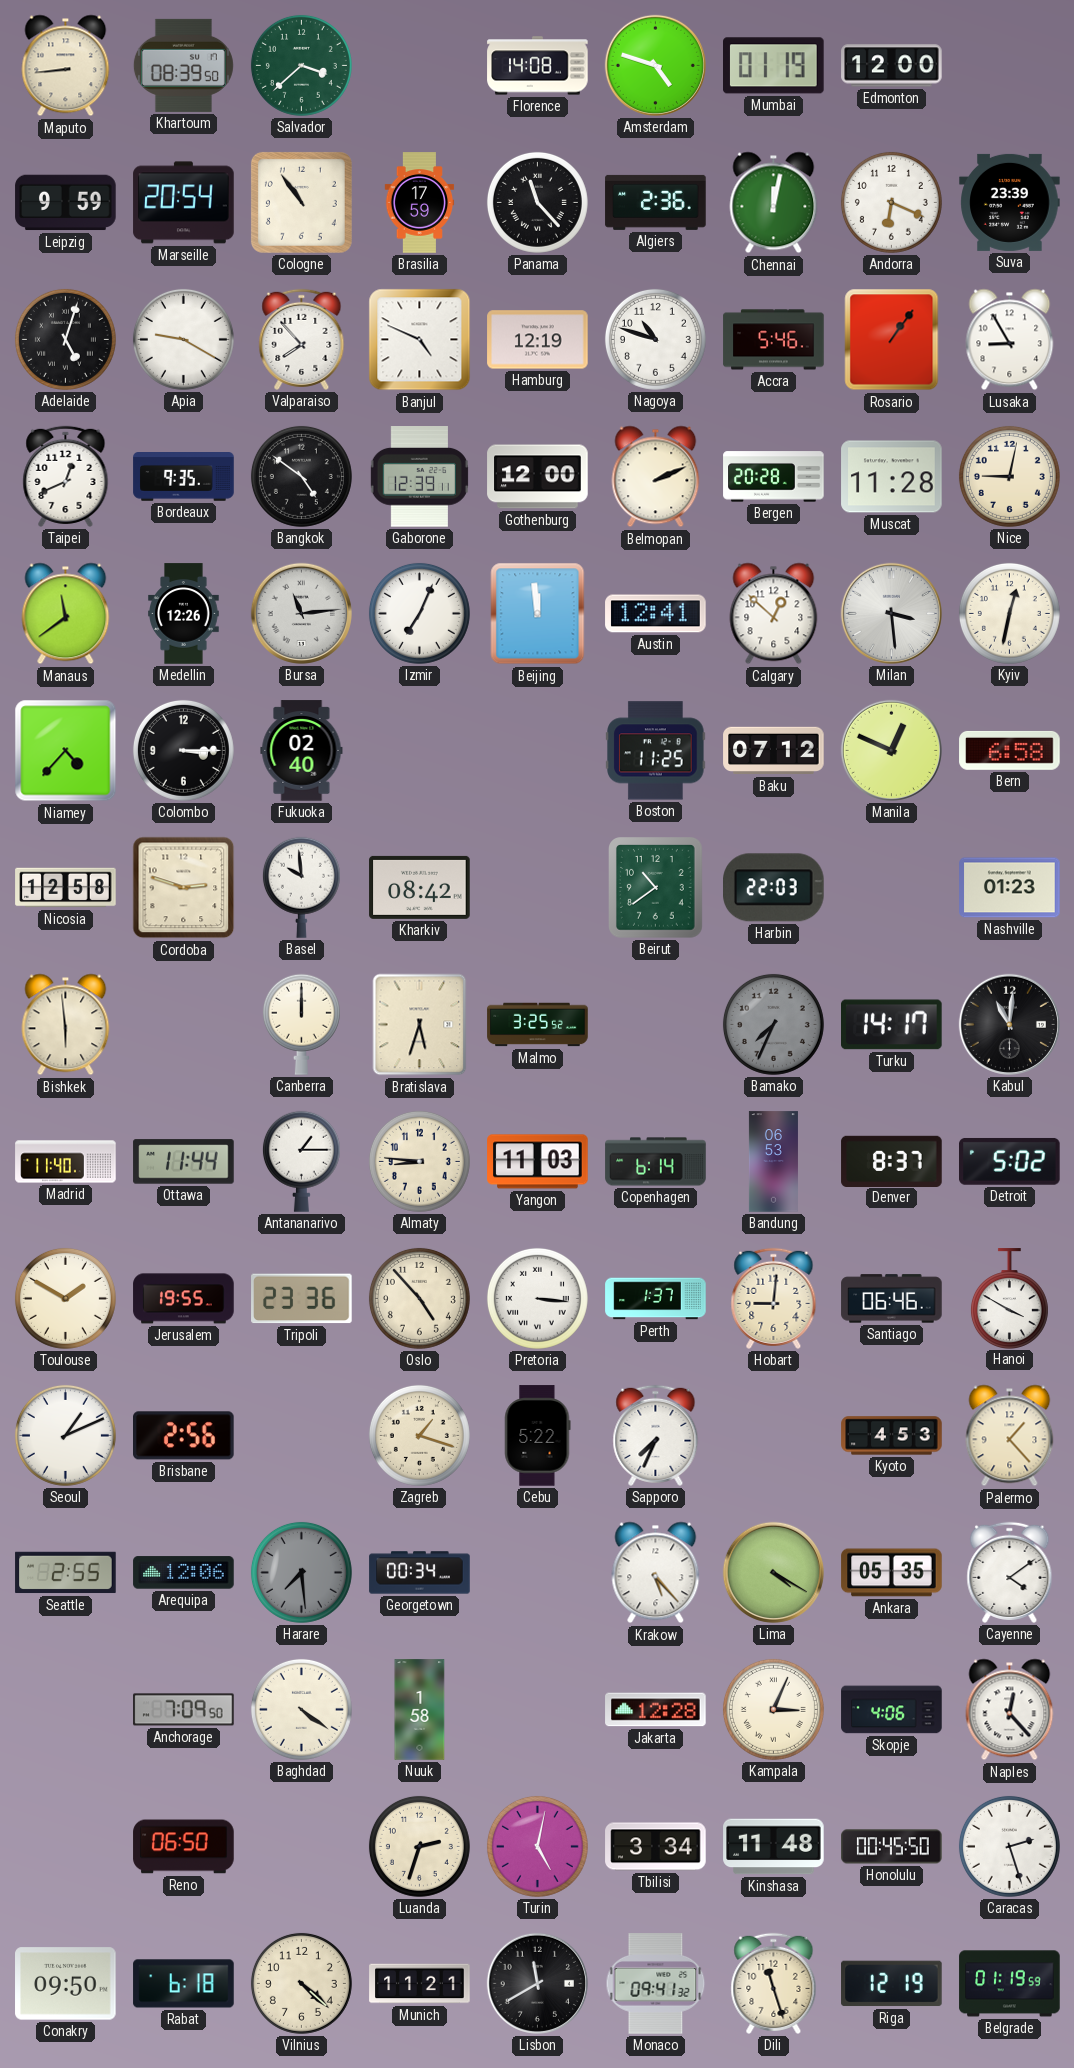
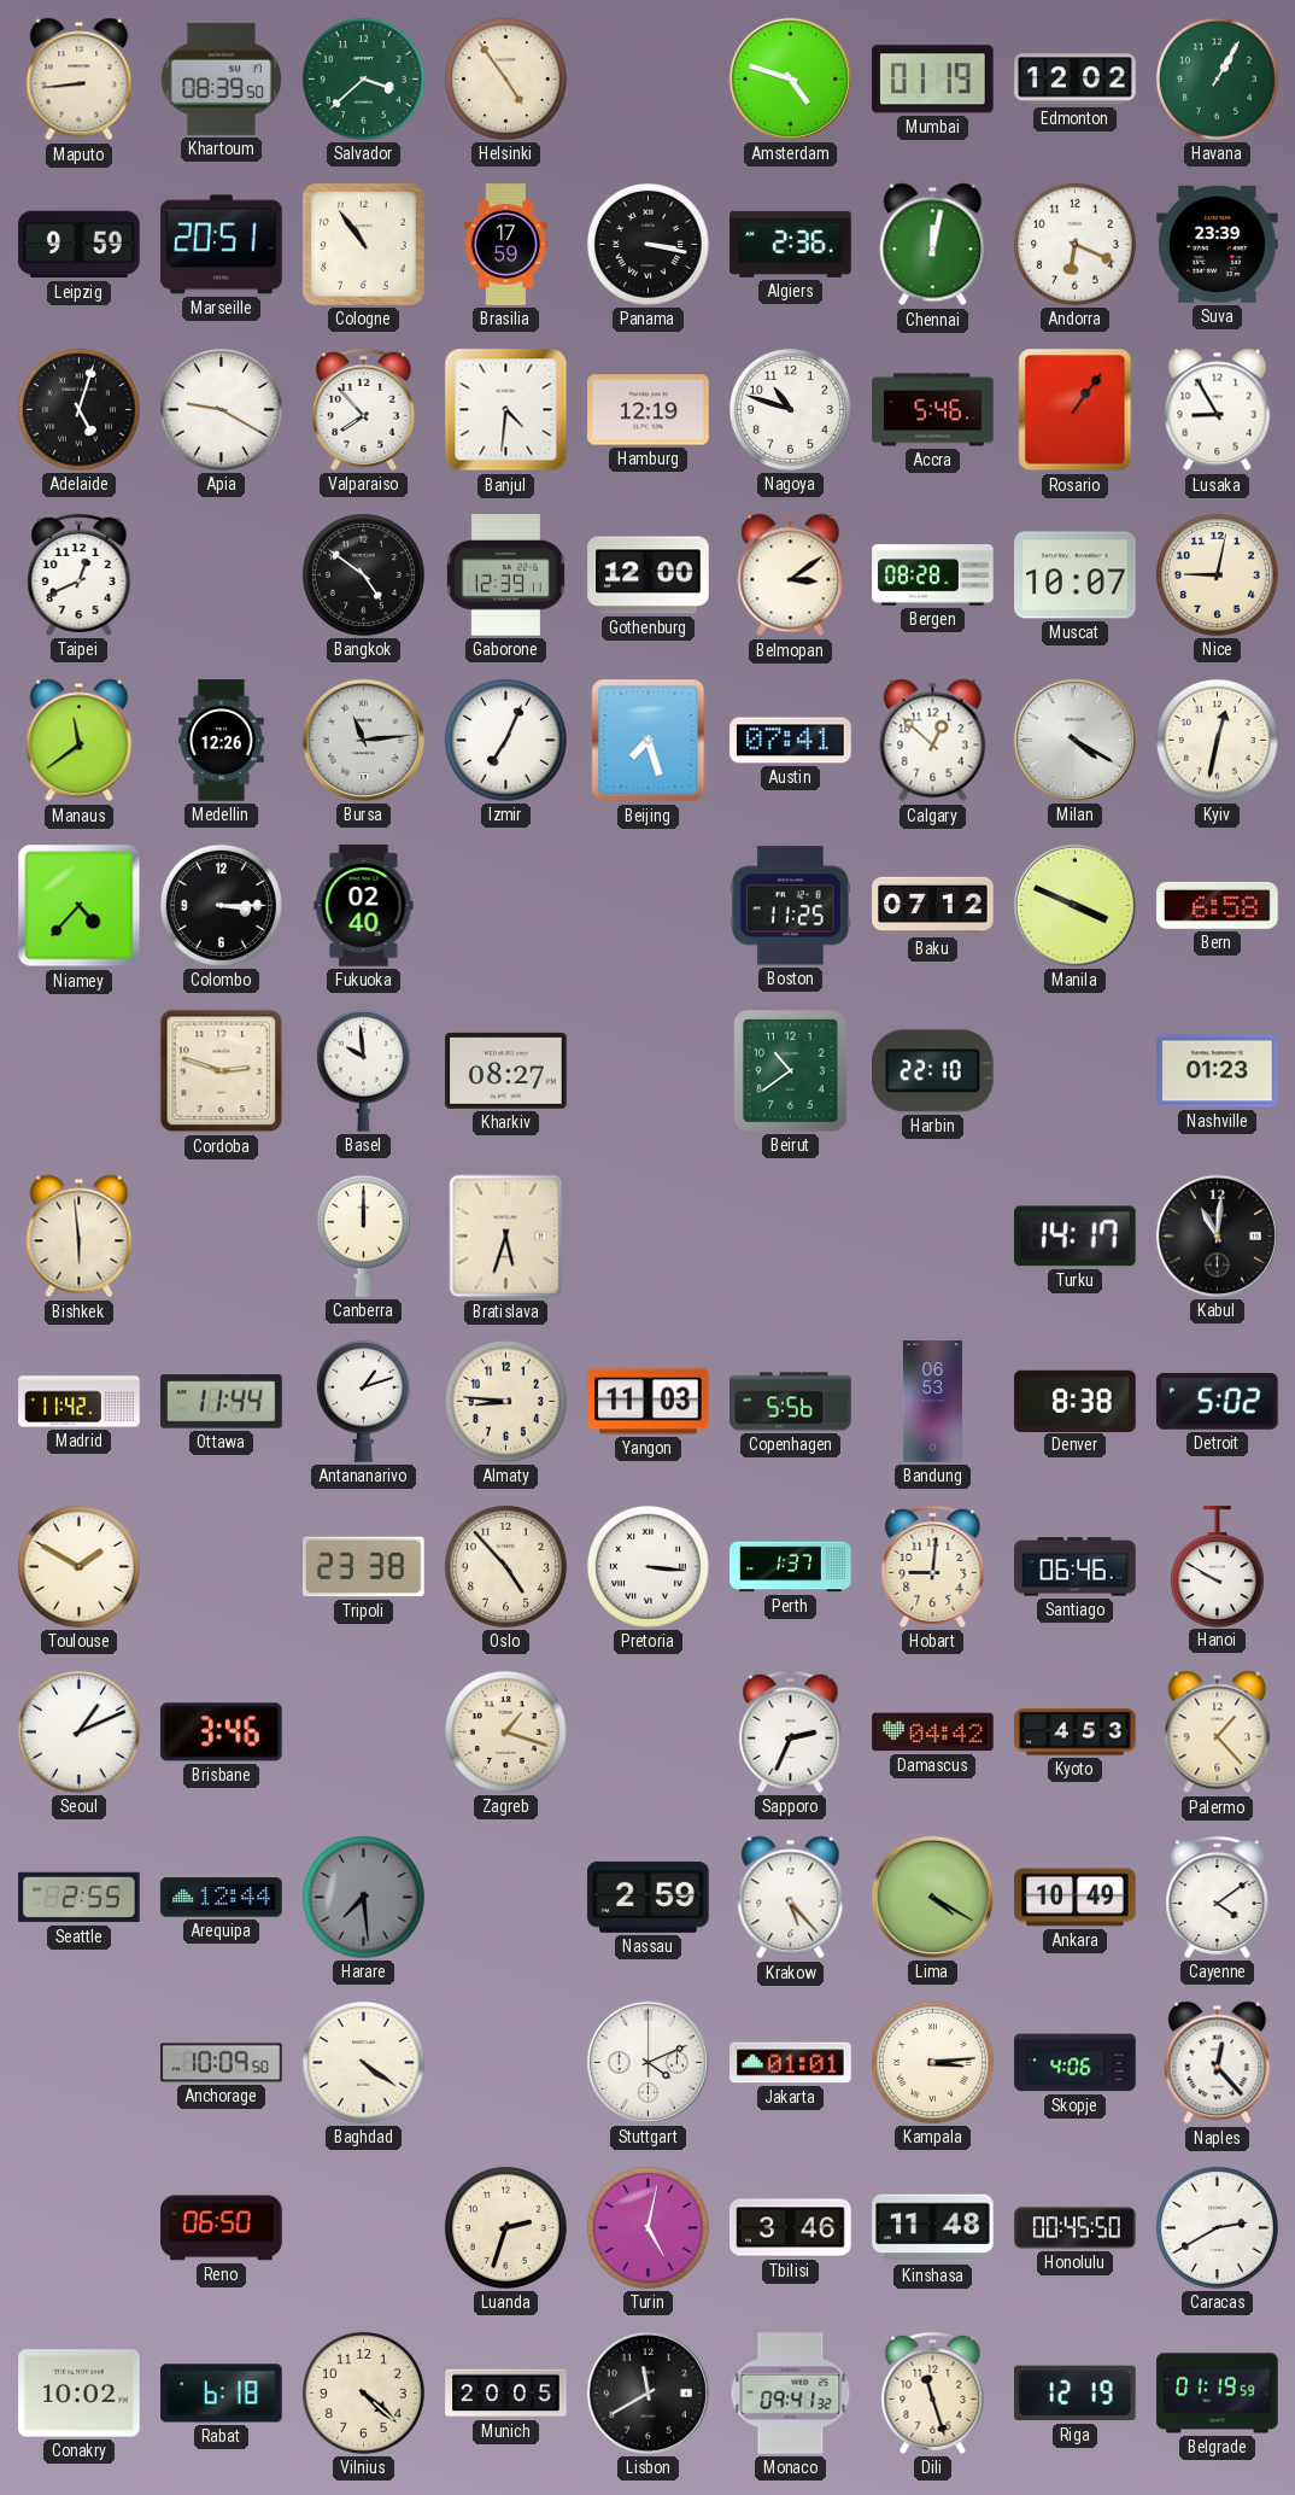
Helsinki: none -> 4:54
Florence: 14:08 -> none
Edmonton: 12:00 -> 12:02
Havana: none -> 1:05
Marseille: 20:54 -> 20:51
Panama: 11:23 -> 3:17
Banjul: 4:49 -> 4:31
Bordeaux: 9:35 -> none
Belmopan: 2:11 -> 3:09
Bergen: 20:28 -> 08:28
Muscat: 11:28 -> 10:07
Beijing: 11:59 -> 7:27
Austin: 12:41 -> 07:41
Milan: 3:29 -> 4:20
Manila: 12:49 -> 3:49
Nicosia: 12:58 -> none
Kharkiv: 08:42 -> 08:27
Harbin: 22:03 -> 22:10
Malmo: 3:25 -> none
Bamako: 7:34 -> none
Madrid: 11:40 -> 11:42
Antananarivo: 1:15 -> 1:12
Copenhagen: 6:14 -> 5:56
Denver: 8:37 -> 8:38
Jerusalem: 19:55 -> none
Tripoli: 23:36 -> 23:38
Hanoi: 3:50 -> 9:50
Brisbane: 2:56 -> 3:46
Cebu: 5:22 -> none
Sapporo: 7:34 -> 2:34
Damascus: none -> 04:42
Arequipa: 12:06 -> 12:44
Georgetown: 00:34 -> none
Nassau: none -> 2:59
Ankara: 05:35 -> 10:49
Anchorage: 7:09 -> 10:09
Nuuk: 1:58 -> none
Stuttgart: none -> 4:11
Jakarta: 12:28 -> 01:01
Kampala: 3:04 -> 3:14
Tbilisi: 3:34 -> 3:46
Caracas: 2:27 -> 2:40
Conakry: 09:50 -> 10:02
Munich: 11:21 -> 20:05
